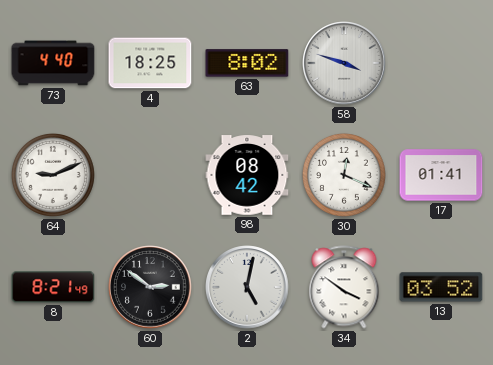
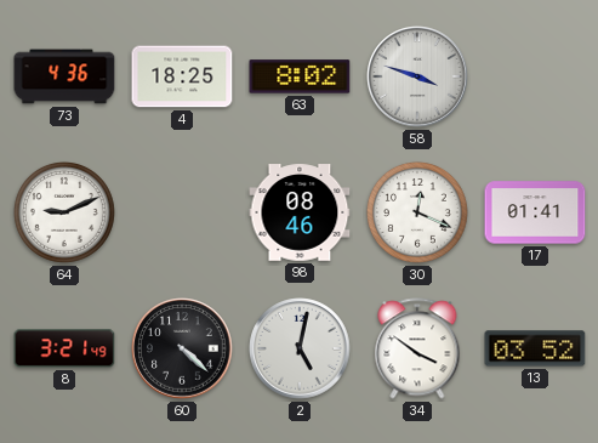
73: 4:40 -> 4:36
98: 08:42 -> 08:46
8: 8:21 -> 3:21
60: 2:51 -> 4:22
